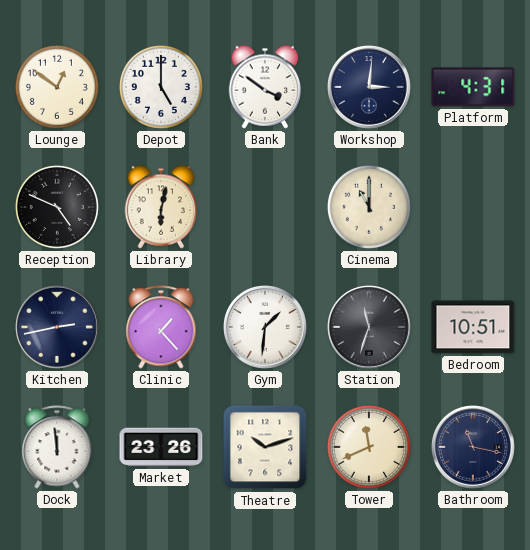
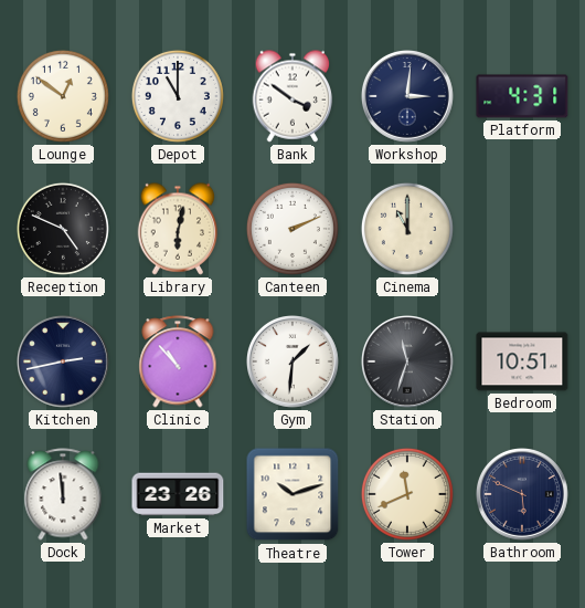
Depot: 5:00 -> 11:00
Canteen: none -> 2:11
Clinic: 1:23 -> 10:53
Bathroom: 11:17 -> 5:49
